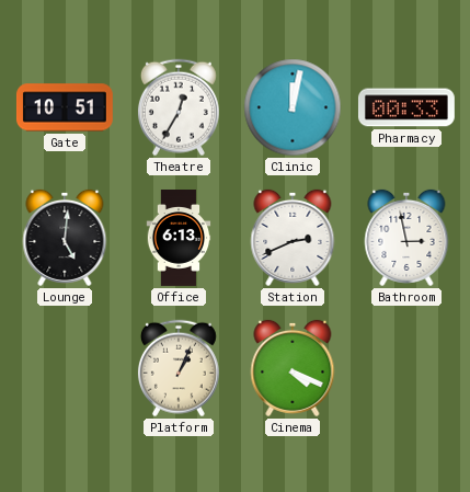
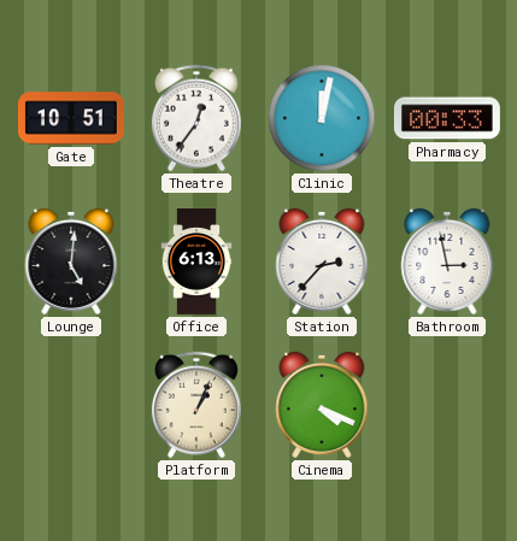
Theatre: 12:35 -> 12:36
Station: 2:41 -> 2:37
